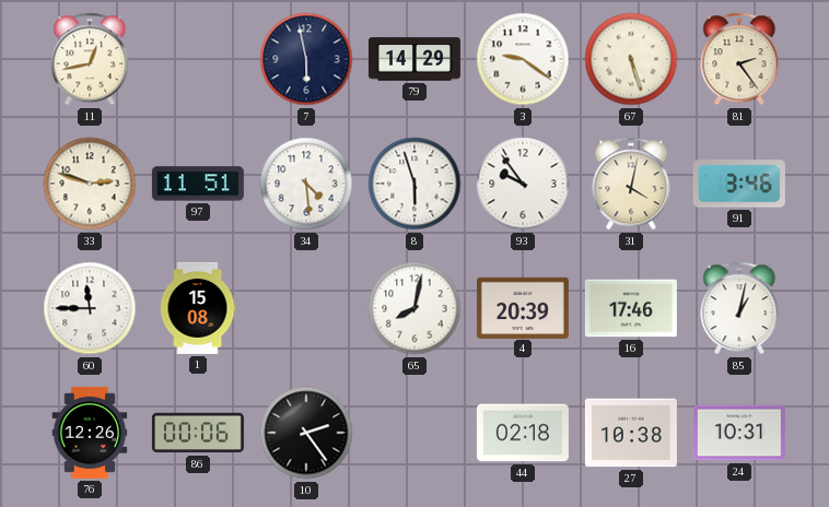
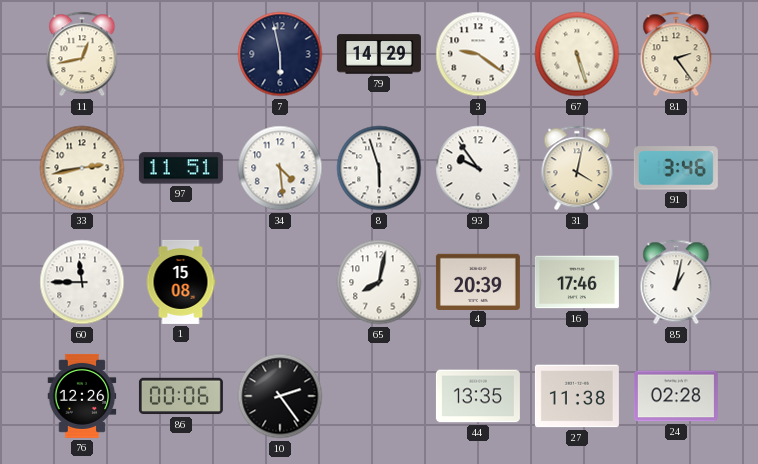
33: 2:48 -> 2:43
44: 02:18 -> 13:35
27: 10:38 -> 11:38
24: 10:31 -> 02:28
